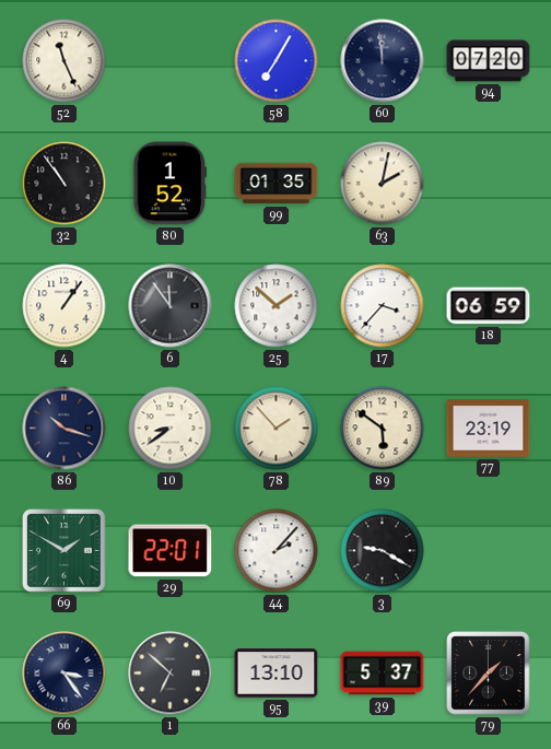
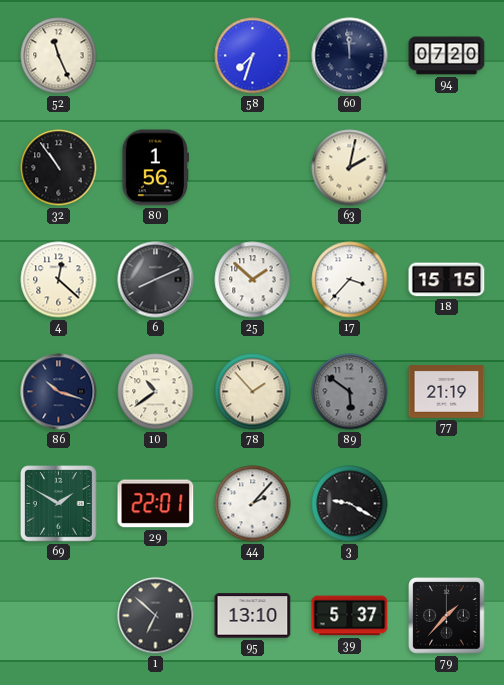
58: 7:05 -> 7:33
80: 1:52 -> 1:56
99: 01:35 -> none
4: 1:06 -> 12:22
6: 11:54 -> 8:11
18: 06:59 -> 15:15
10: 8:39 -> 10:39
89 dial: cream -> grey
77: 23:19 -> 21:19
66: 3:24 -> none
